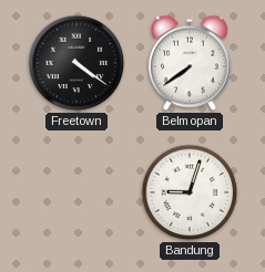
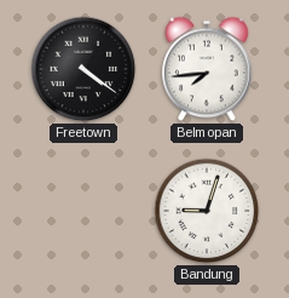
Belmopan: 7:39 -> 7:44
